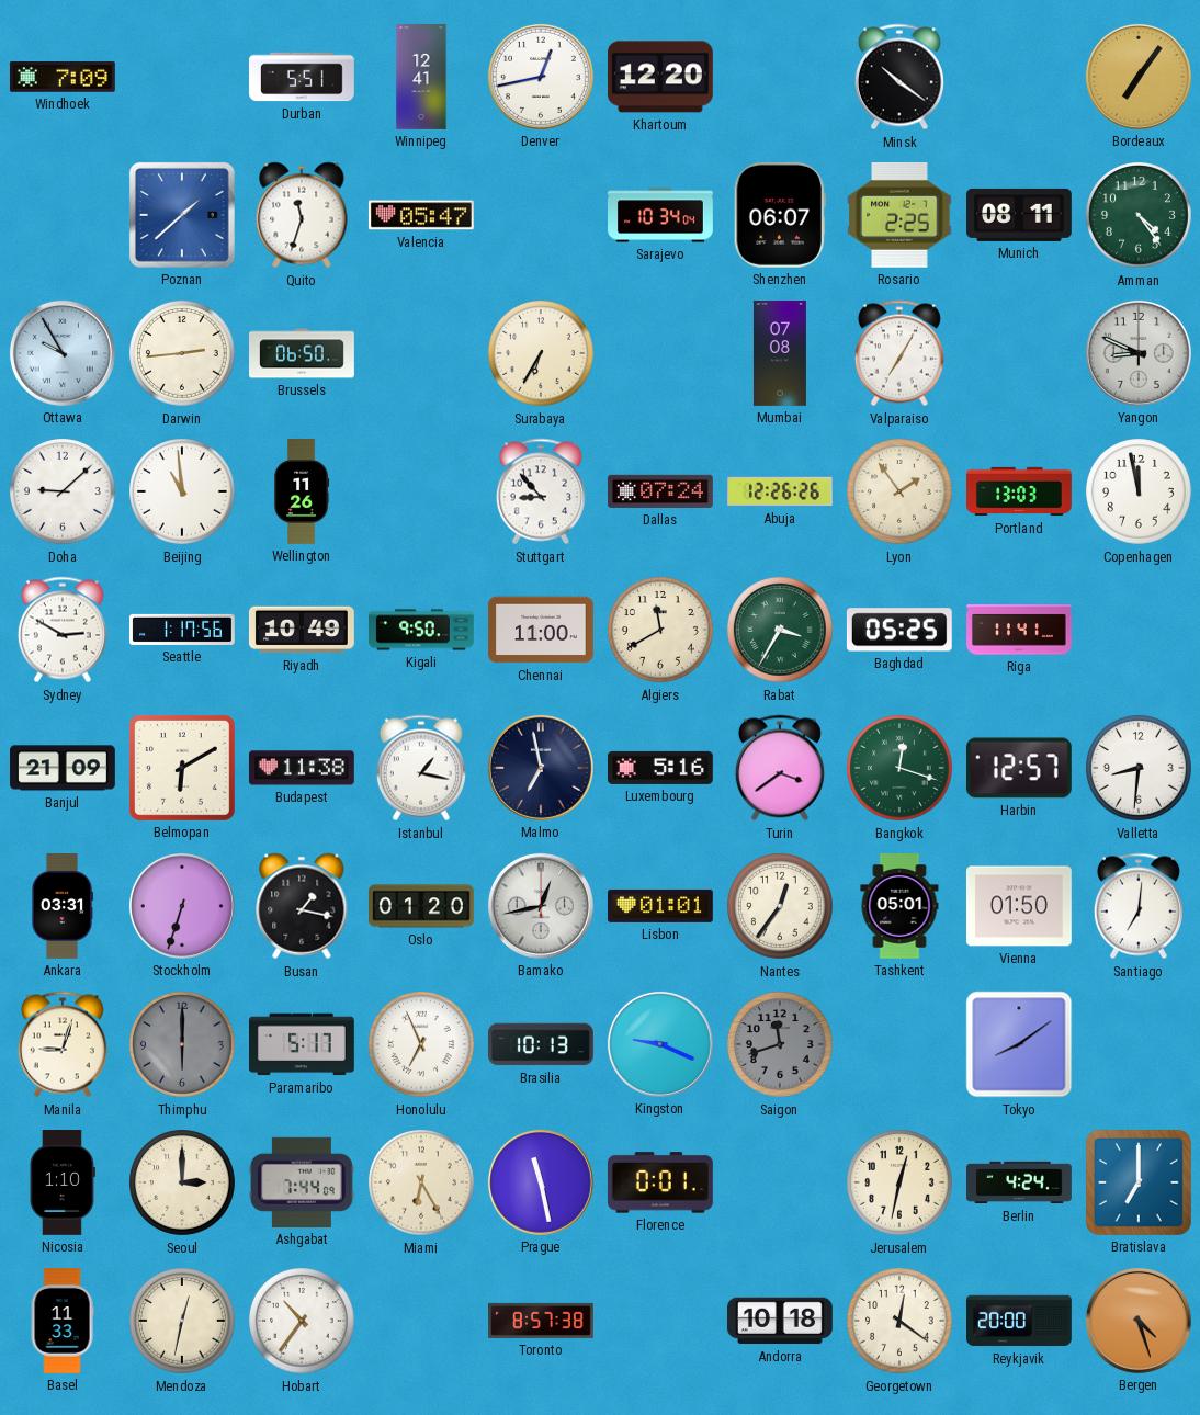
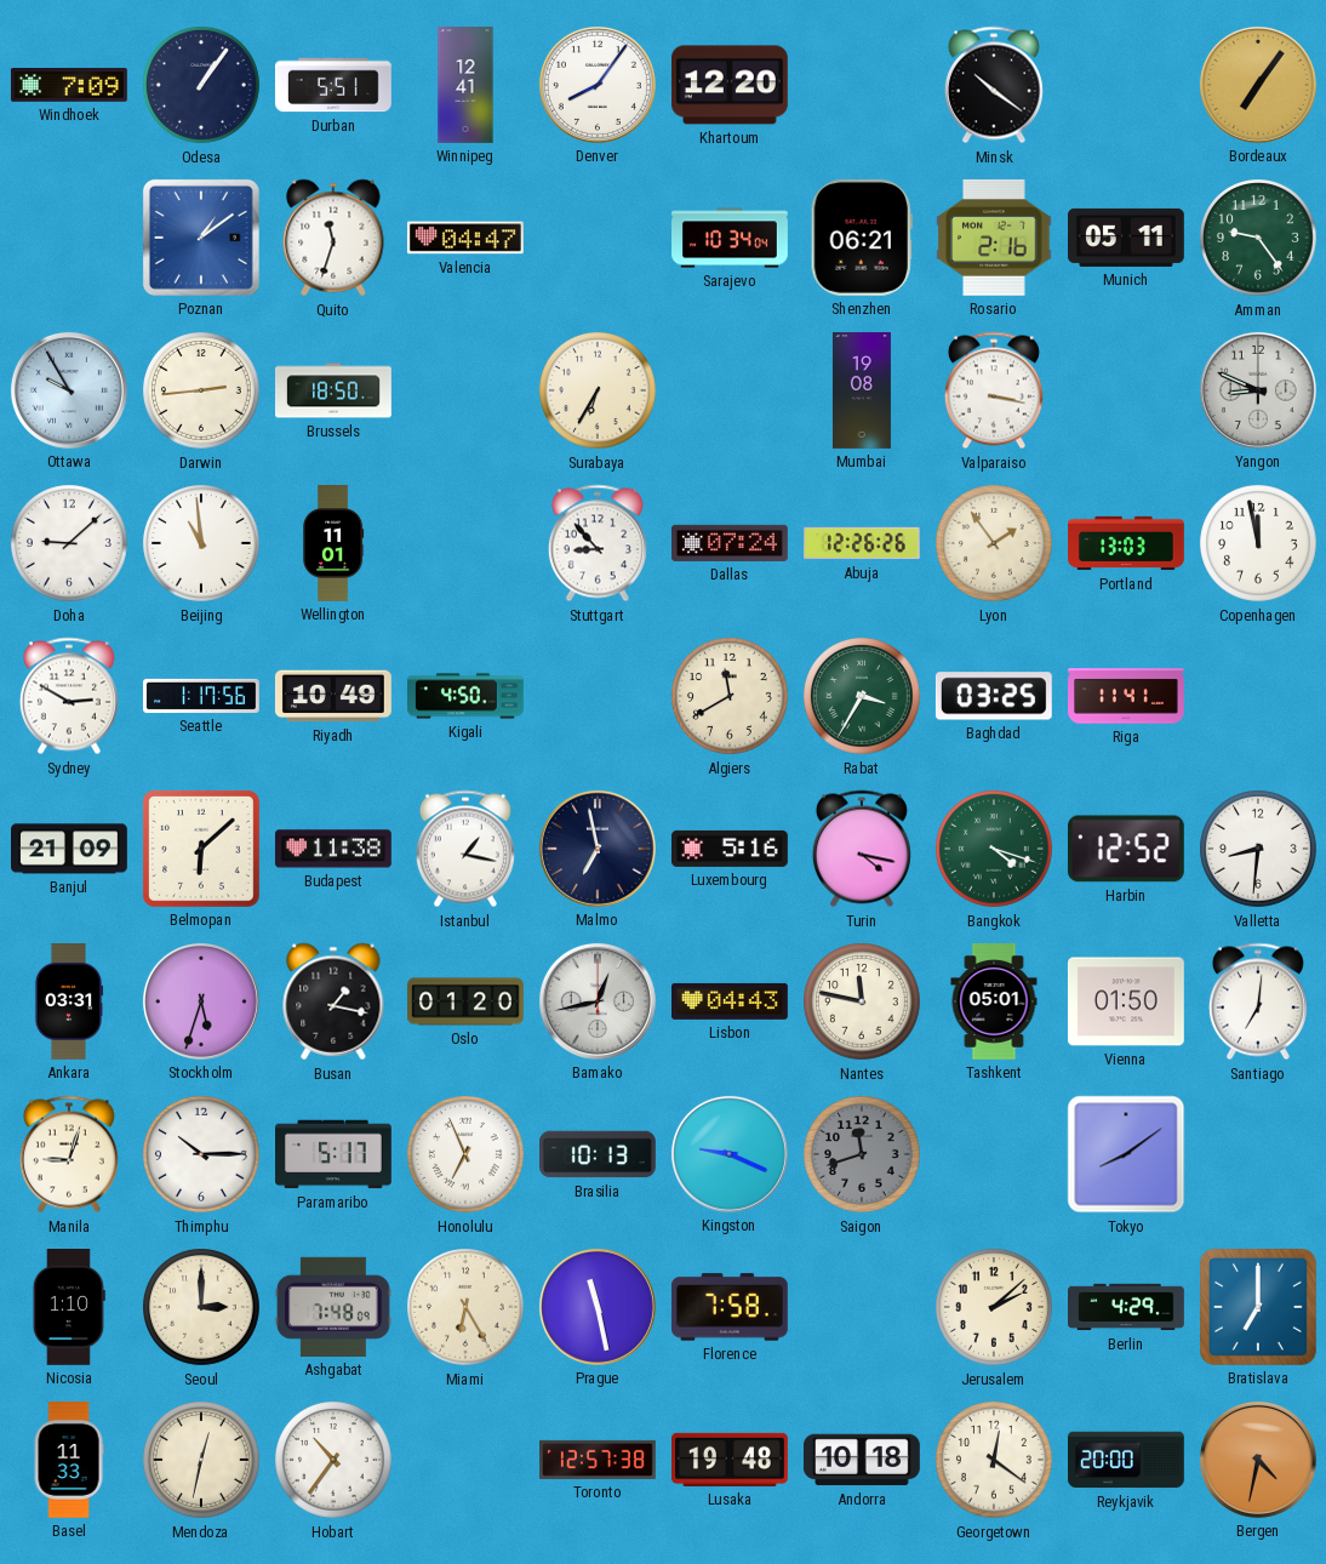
Odesa: none -> 1:06
Denver: 12:43 -> 8:06
Poznan: 1:38 -> 1:09
Valencia: 05:47 -> 04:47
Shenzhen: 06:07 -> 06:21
Rosario: 2:25 -> 2:16
Munich: 08:11 -> 05:11
Amman: 4:24 -> 9:24
Brussels: 06:50 -> 18:50
Mumbai: 07:08 -> 19:08
Valparaiso: 7:05 -> 3:17
Wellington: 11:26 -> 11:01
Kigali: 9:50 -> 4:50
Chennai: 11:00 -> none
Baghdad: 05:25 -> 03:25
Belmopan: 6:10 -> 6:08
Turin: 3:39 -> 4:17
Bangkok: 12:18 -> 4:18
Harbin: 12:57 -> 12:52
Stockholm: 6:33 -> 5:33
Lisbon: 01:01 -> 04:43
Nantes: 12:36 -> 11:47
Thimphu: 6:00 -> 10:15
Thimphu dial: grey -> white
Ashgabat: 7:44 -> 7:48
Florence: 0:01 -> 7:58
Jerusalem: 12:32 -> 2:08
Berlin: 4:24 -> 4:29
Toronto: 8:57 -> 12:57
Lusaka: none -> 19:48
Bergen: 4:27 -> 4:32
